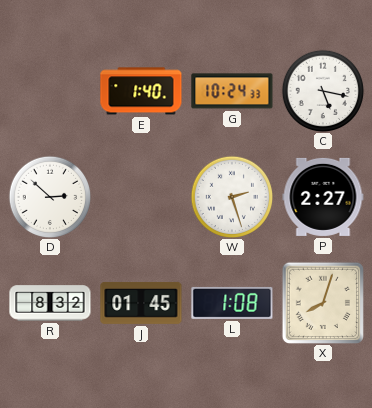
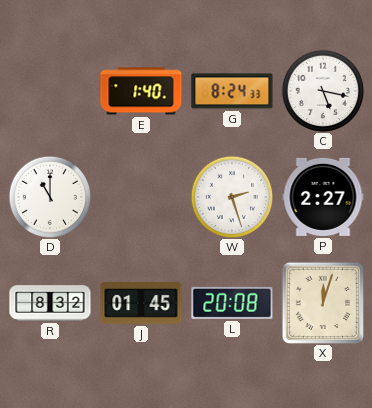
G: 10:24 -> 8:24
D: 2:52 -> 11:00
L: 1:08 -> 20:08
X: 8:03 -> 12:03
